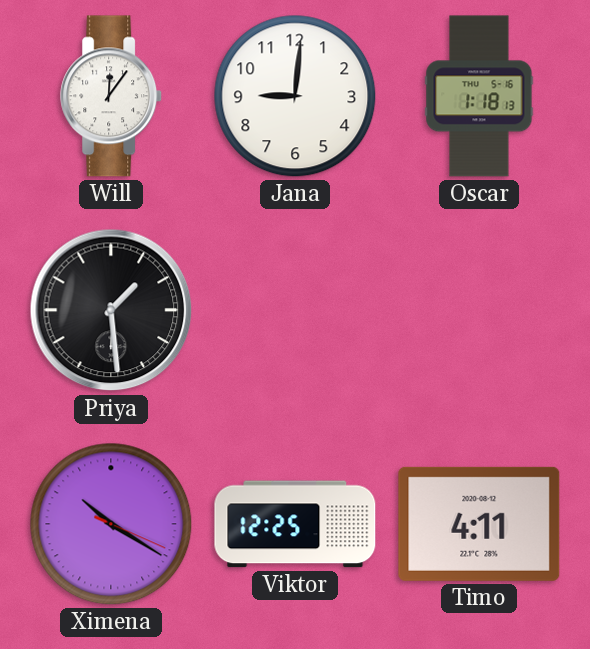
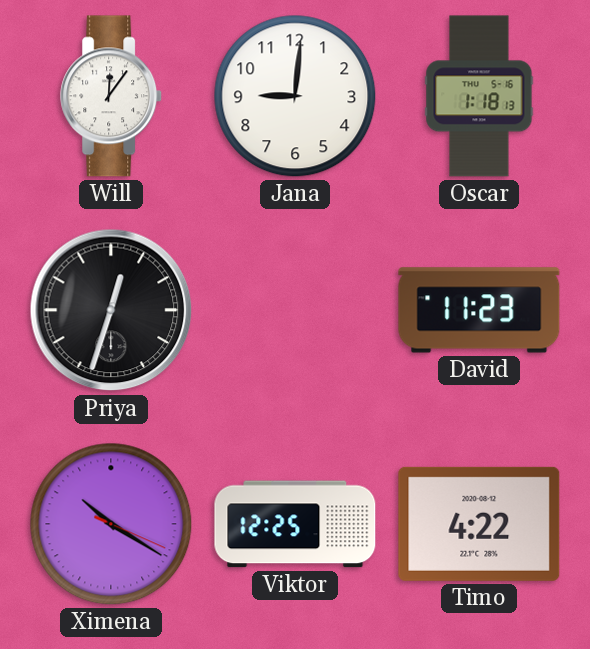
Priya: 1:29 -> 12:33
David: none -> 11:23
Timo: 4:11 -> 4:22
